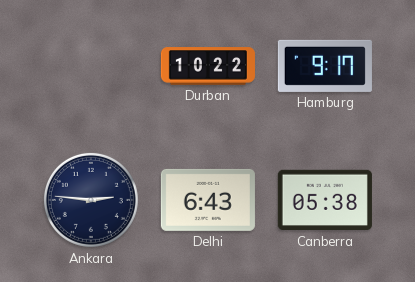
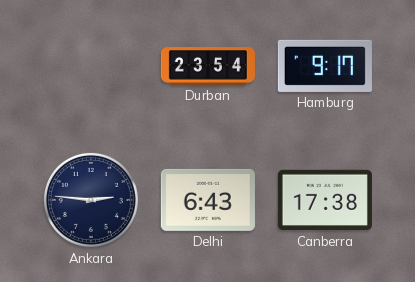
Durban: 10:22 -> 23:54
Canberra: 05:38 -> 17:38
